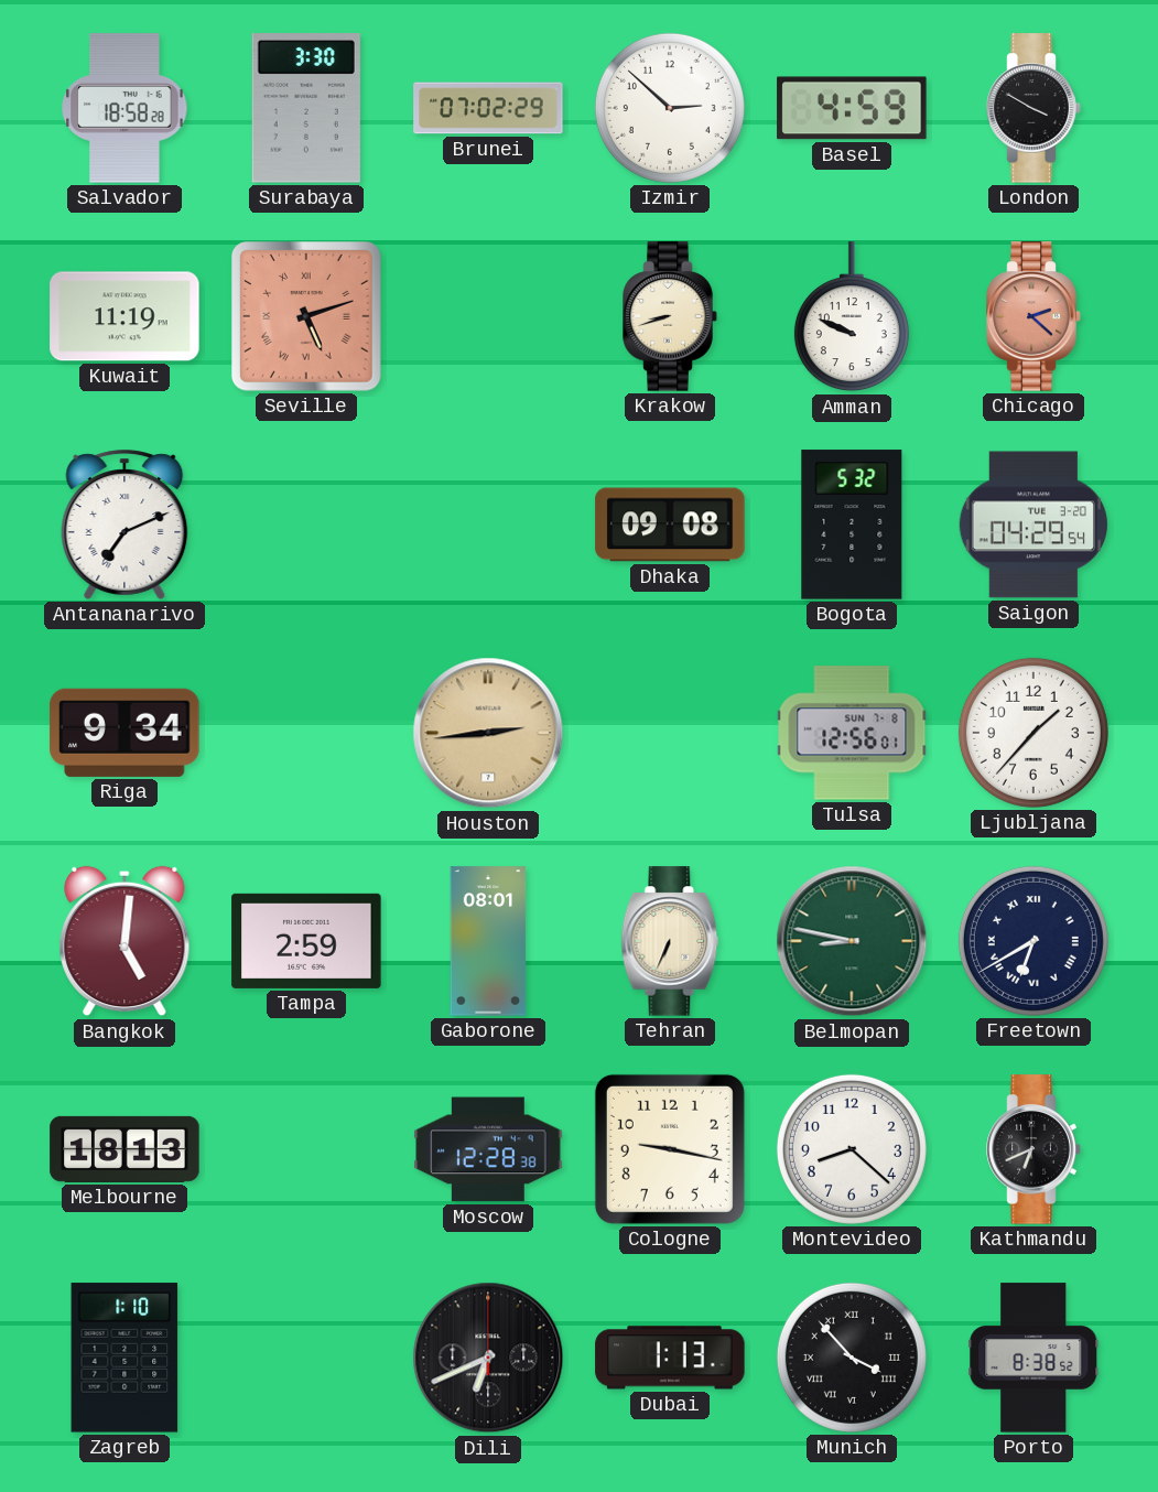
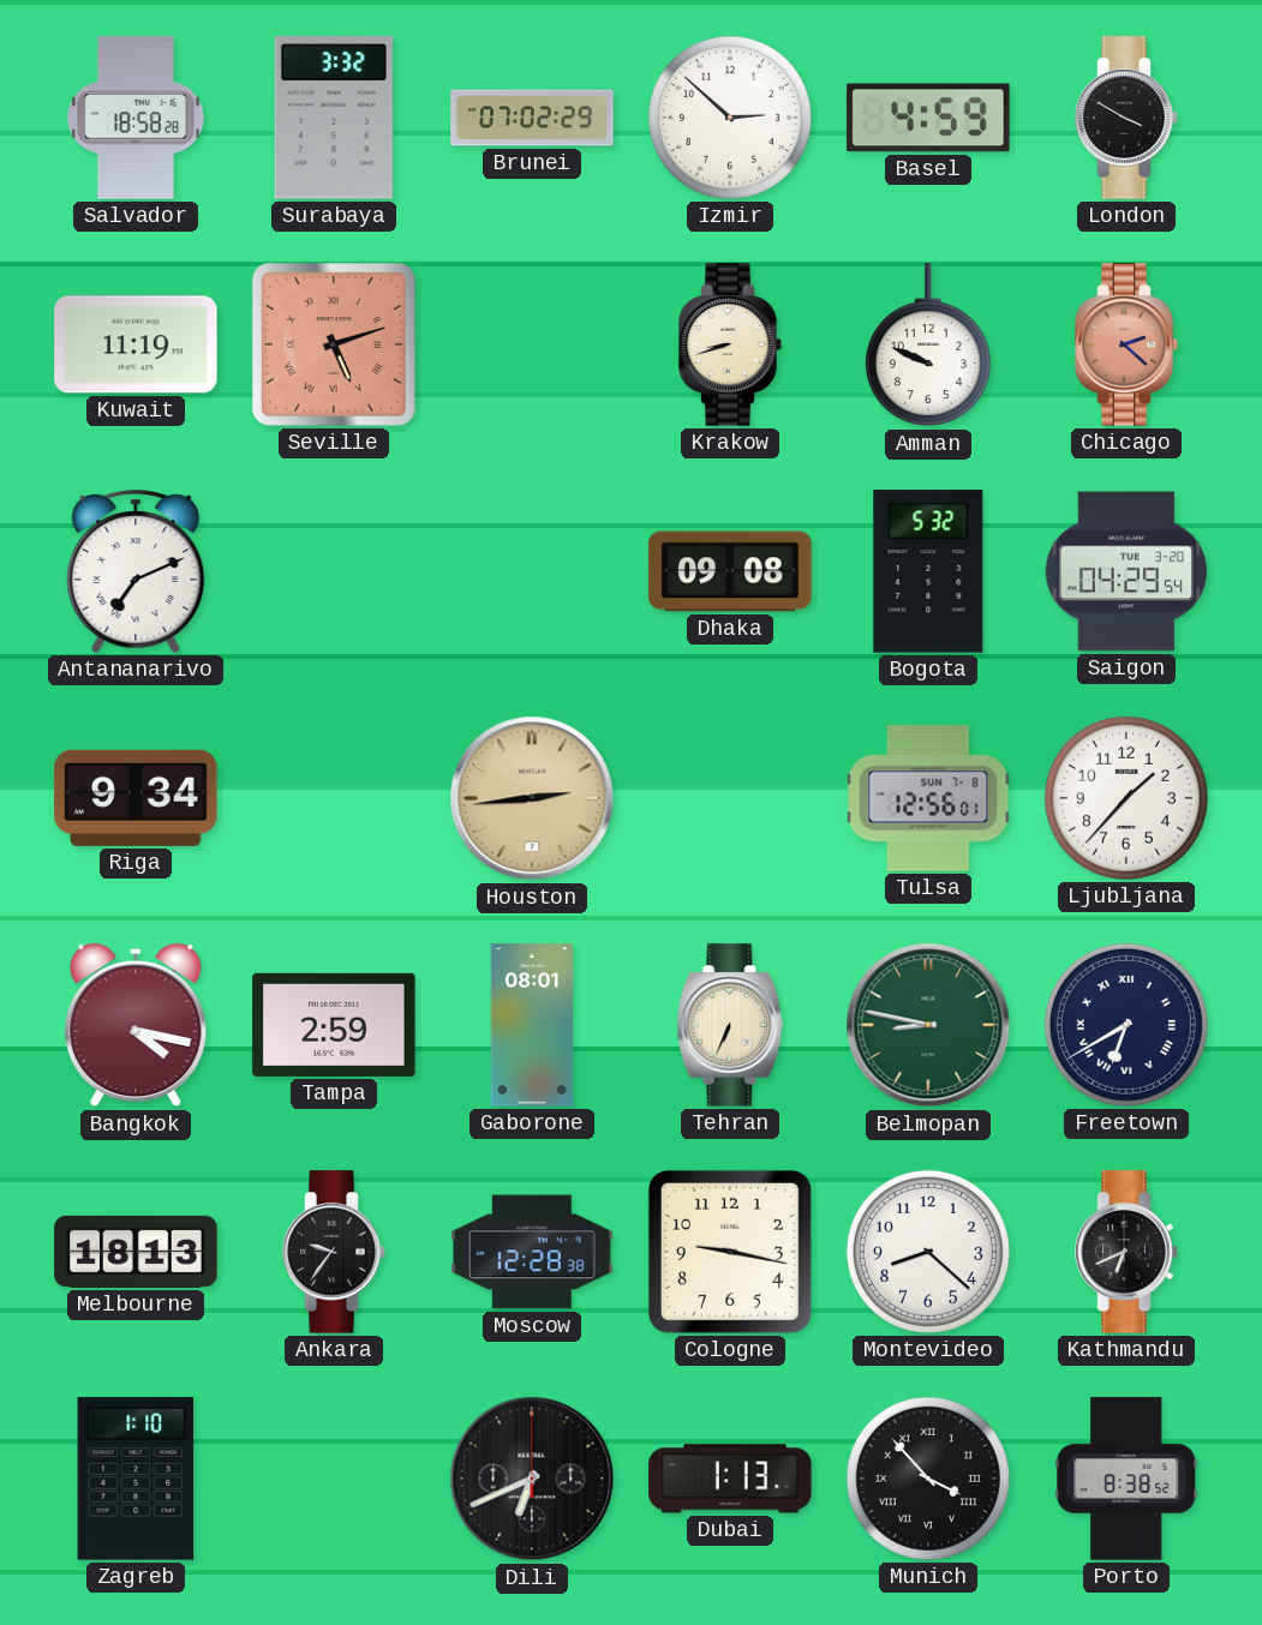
Surabaya: 3:30 -> 3:32
Bangkok: 5:01 -> 4:17
Ankara: none -> 9:36
